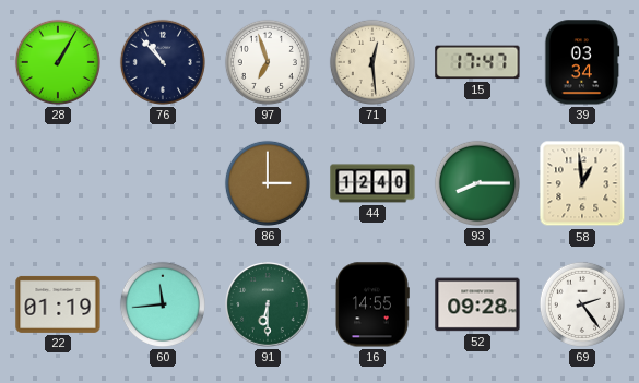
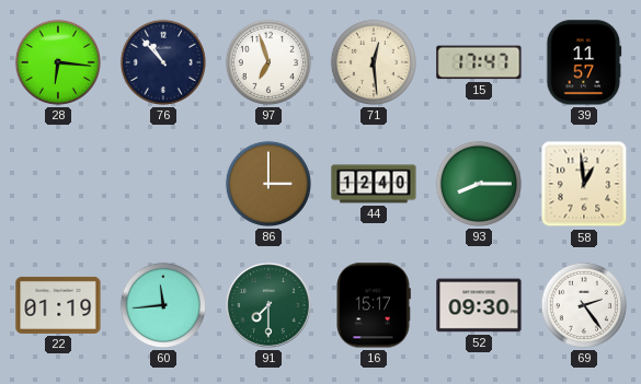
28: 1:05 -> 6:16
39: 03:34 -> 11:57
91: 6:30 -> 7:30
16: 14:55 -> 15:17
52: 09:28 -> 09:30
